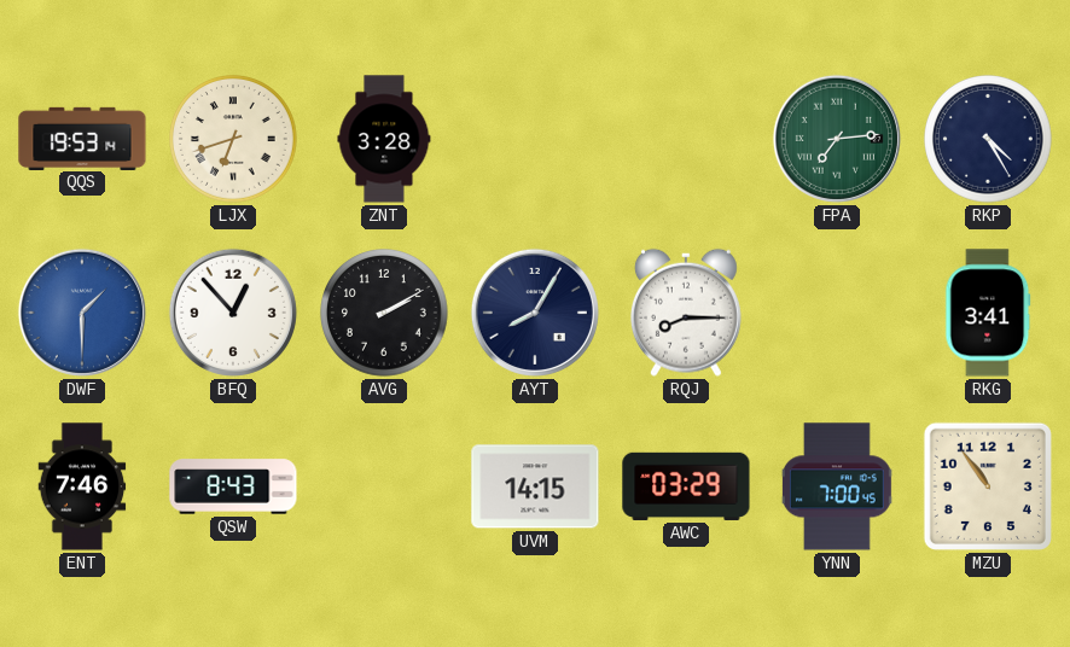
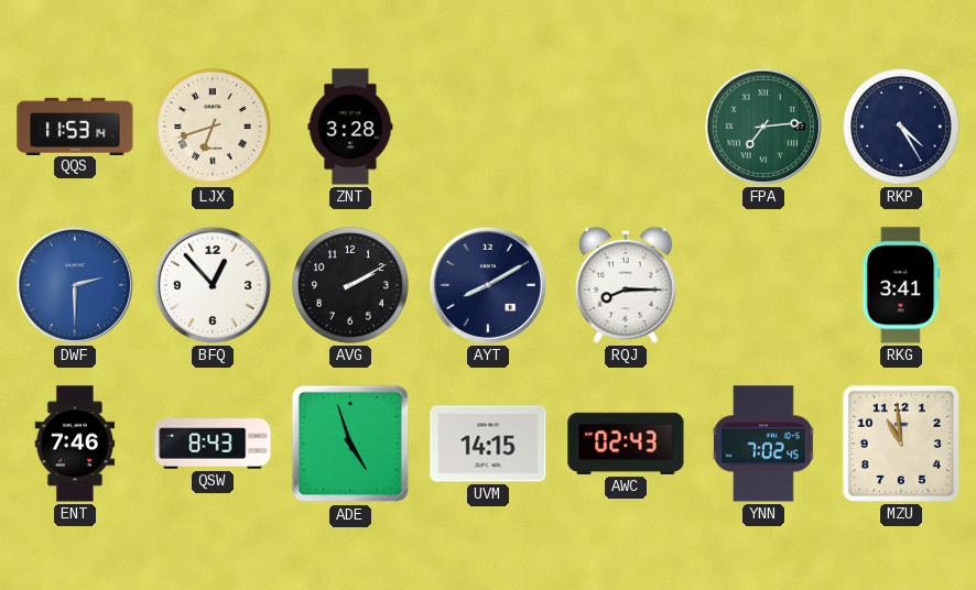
QQS: 19:53 -> 11:53
DWF: 1:30 -> 2:30
AYT: 8:05 -> 8:10
ADE: none -> 4:57
AWC: 03:29 -> 02:43
YNN: 7:00 -> 7:02
MZU: 10:54 -> 10:59
